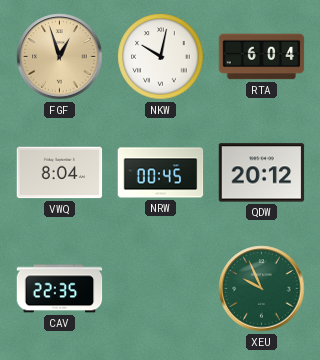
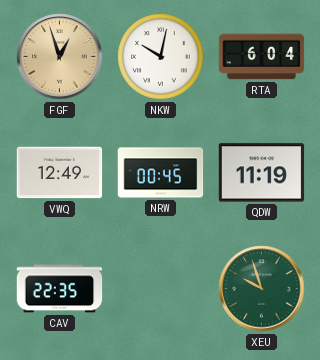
VWQ: 8:04 -> 12:49
QDW: 20:12 -> 11:19
XEU: 9:56 -> 9:57
